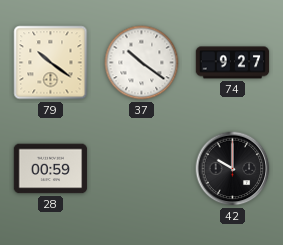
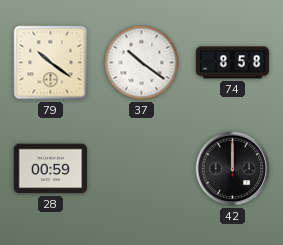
74: 9:27 -> 8:58
42: 10:00 -> 12:00
